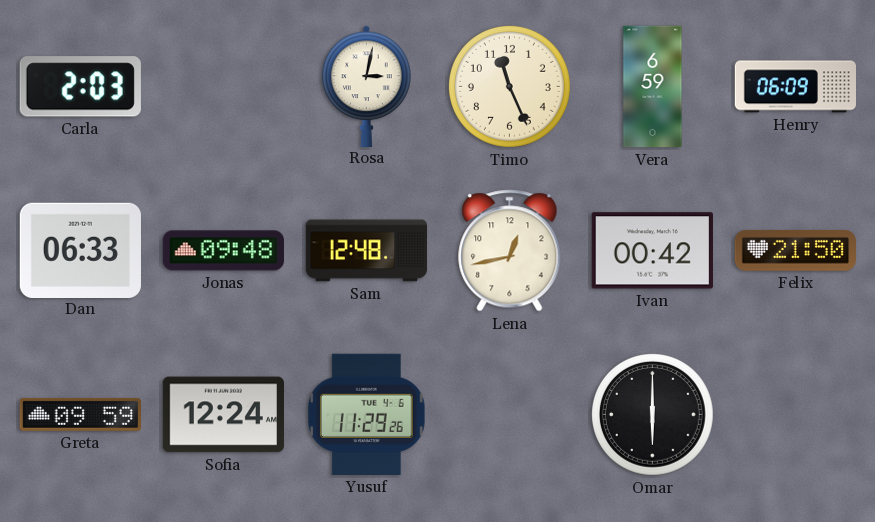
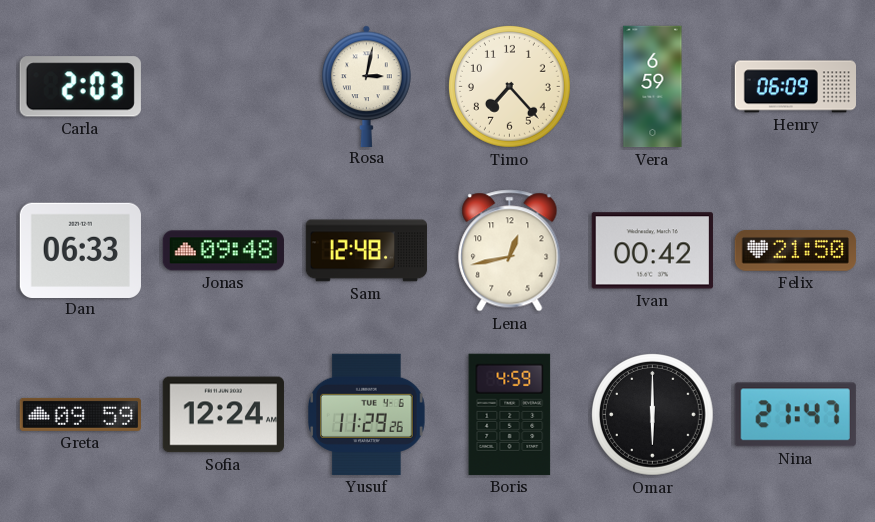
Timo: 11:26 -> 7:23
Boris: none -> 4:59
Nina: none -> 21:47
